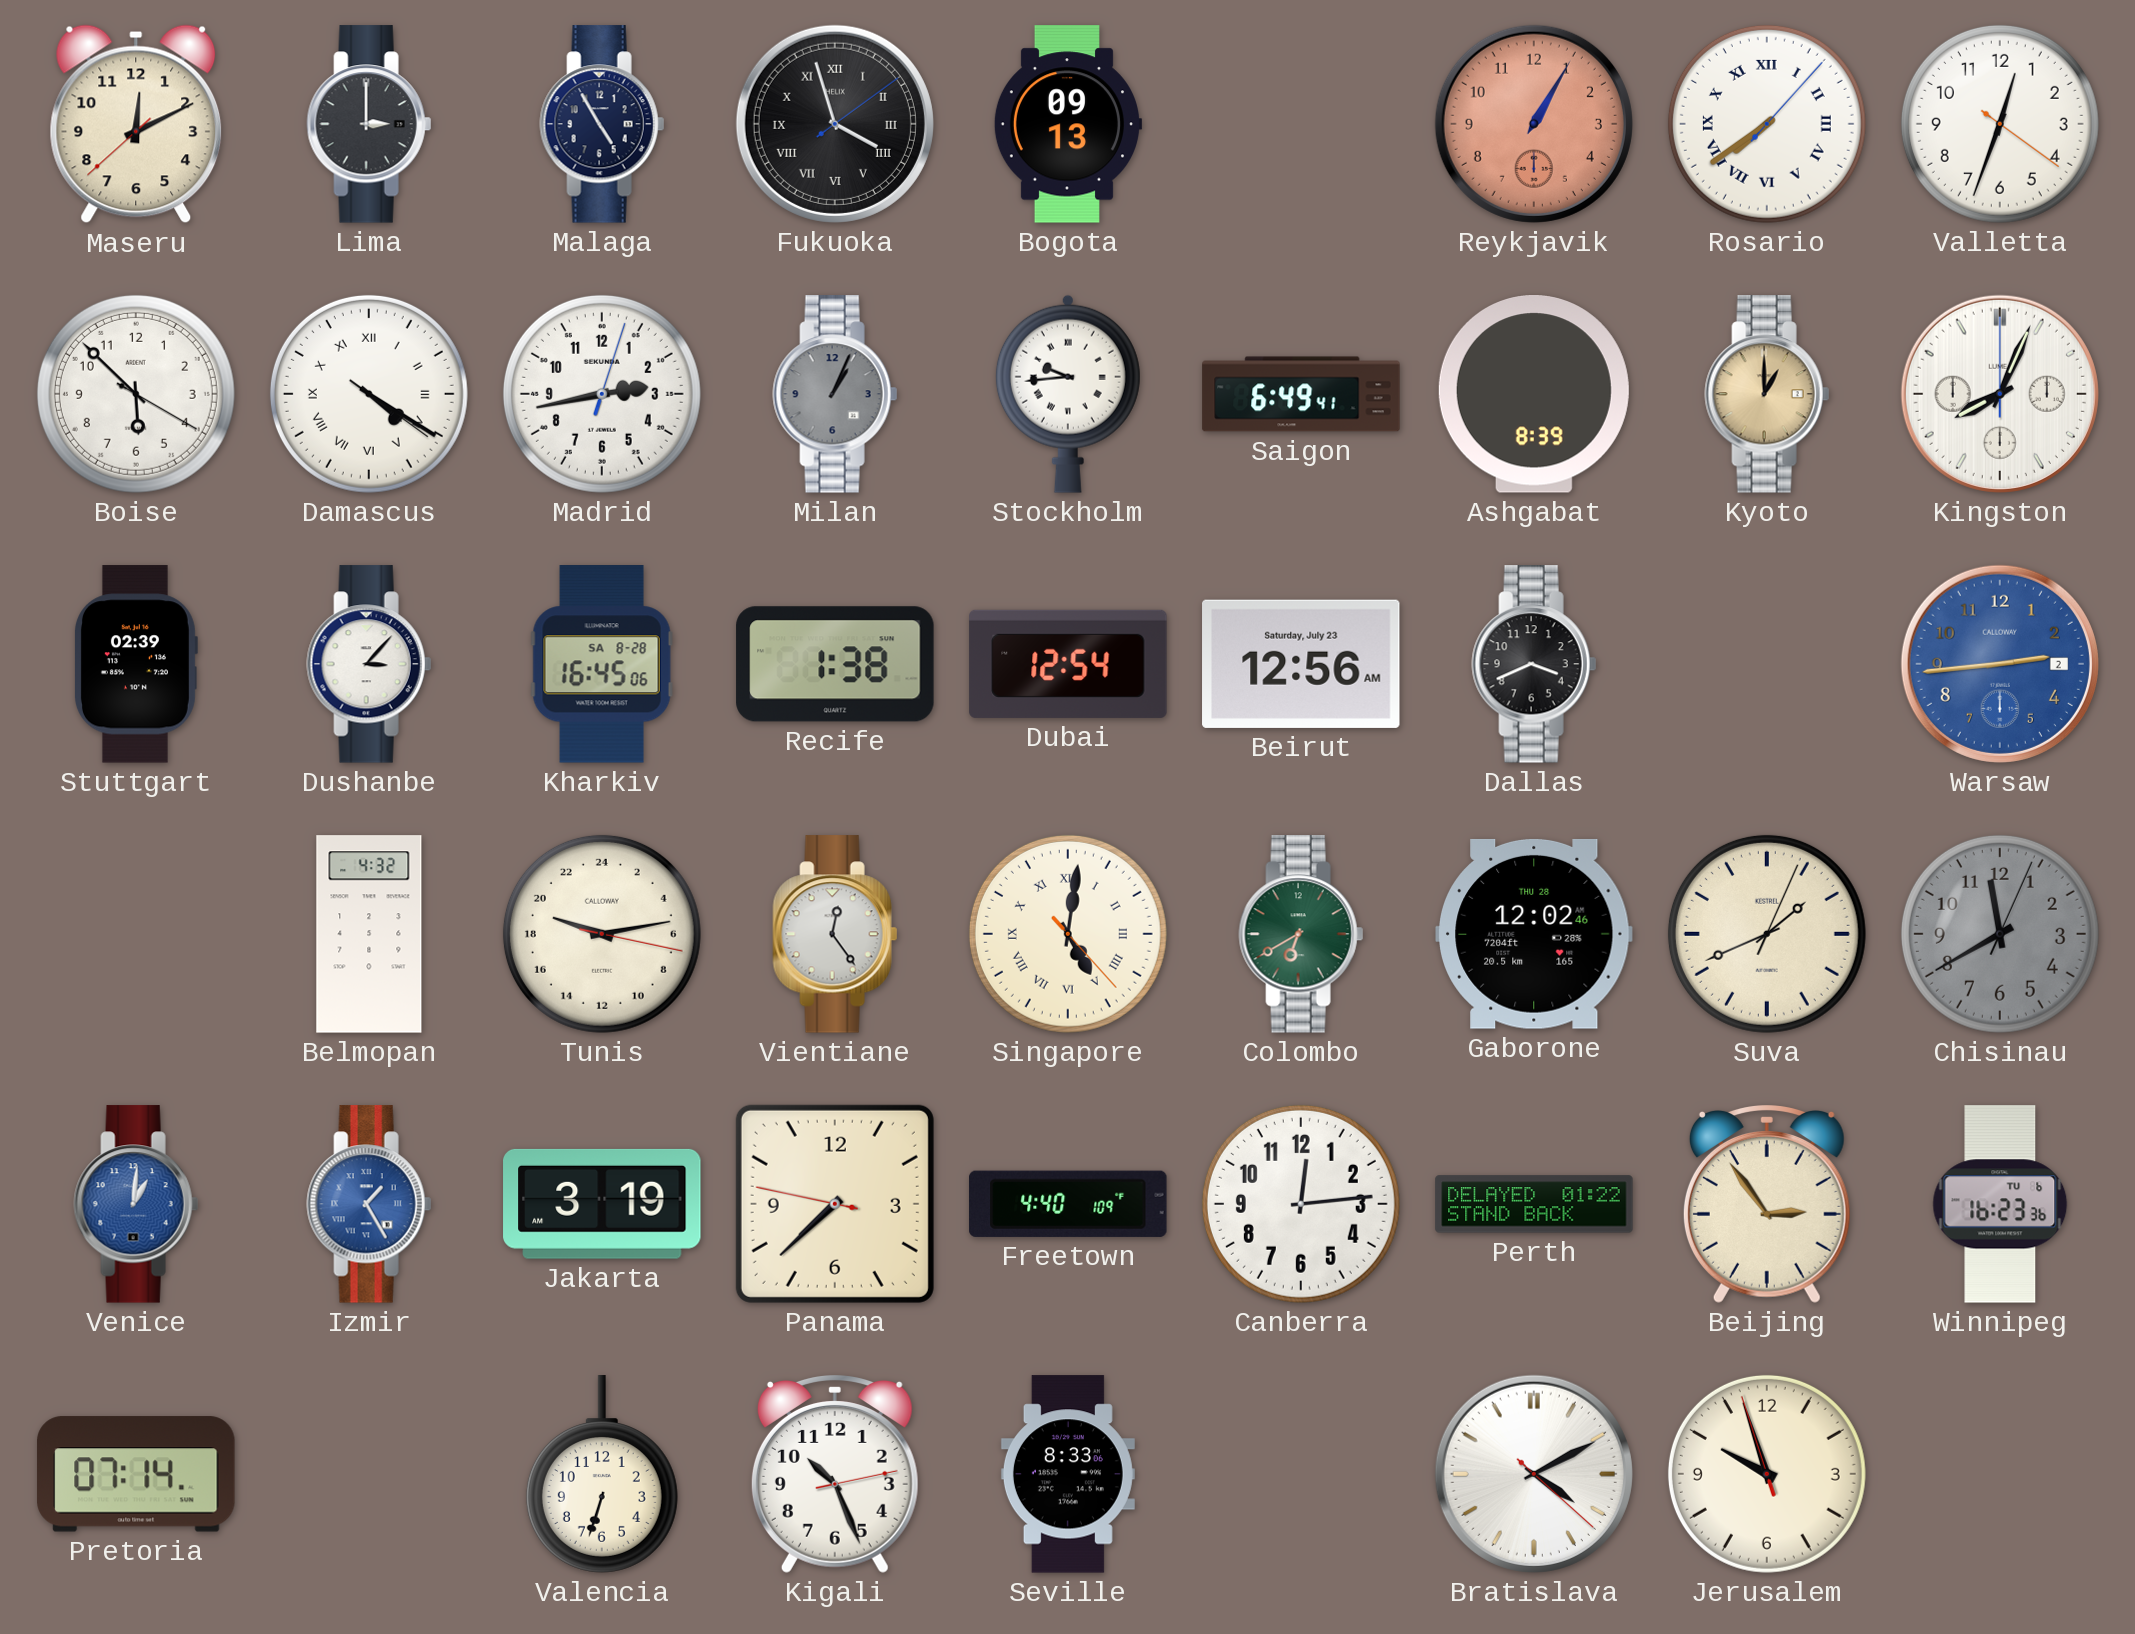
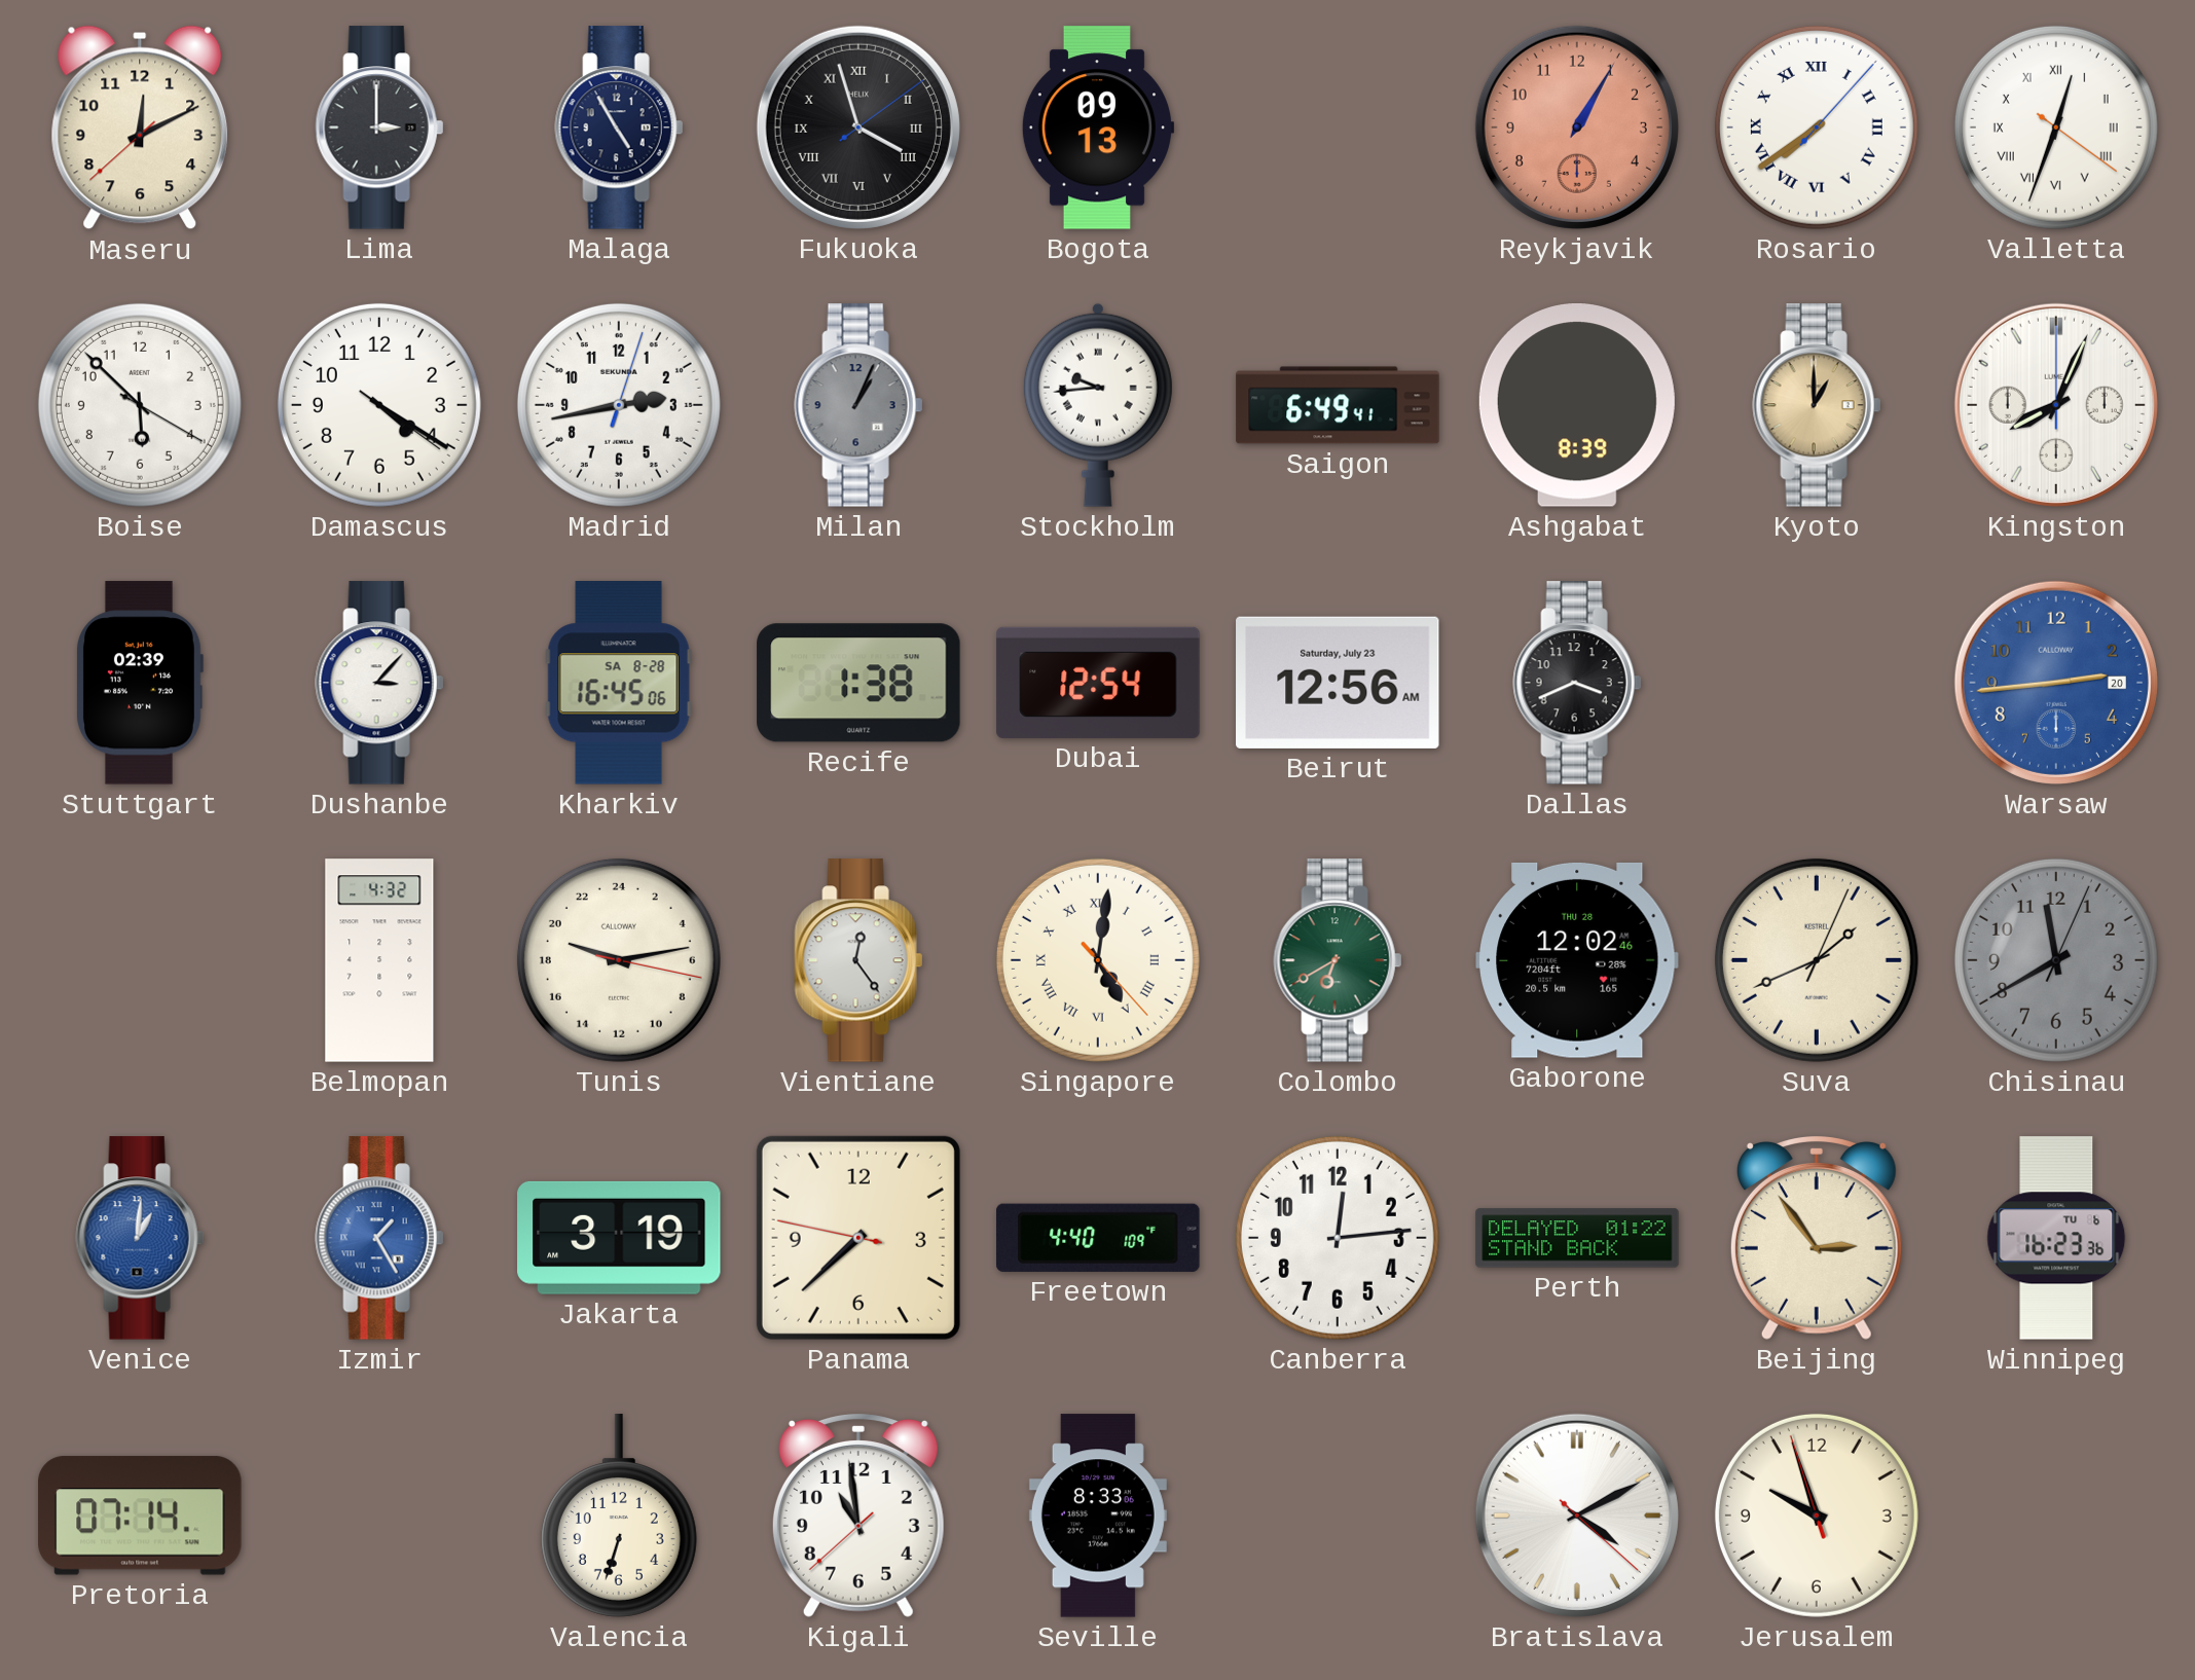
Valletta numerals: Arabic -> Roman
Damascus numerals: Roman -> Arabic
Warsaw date: 2 -> 20
Kigali: 10:26 -> 10:58
